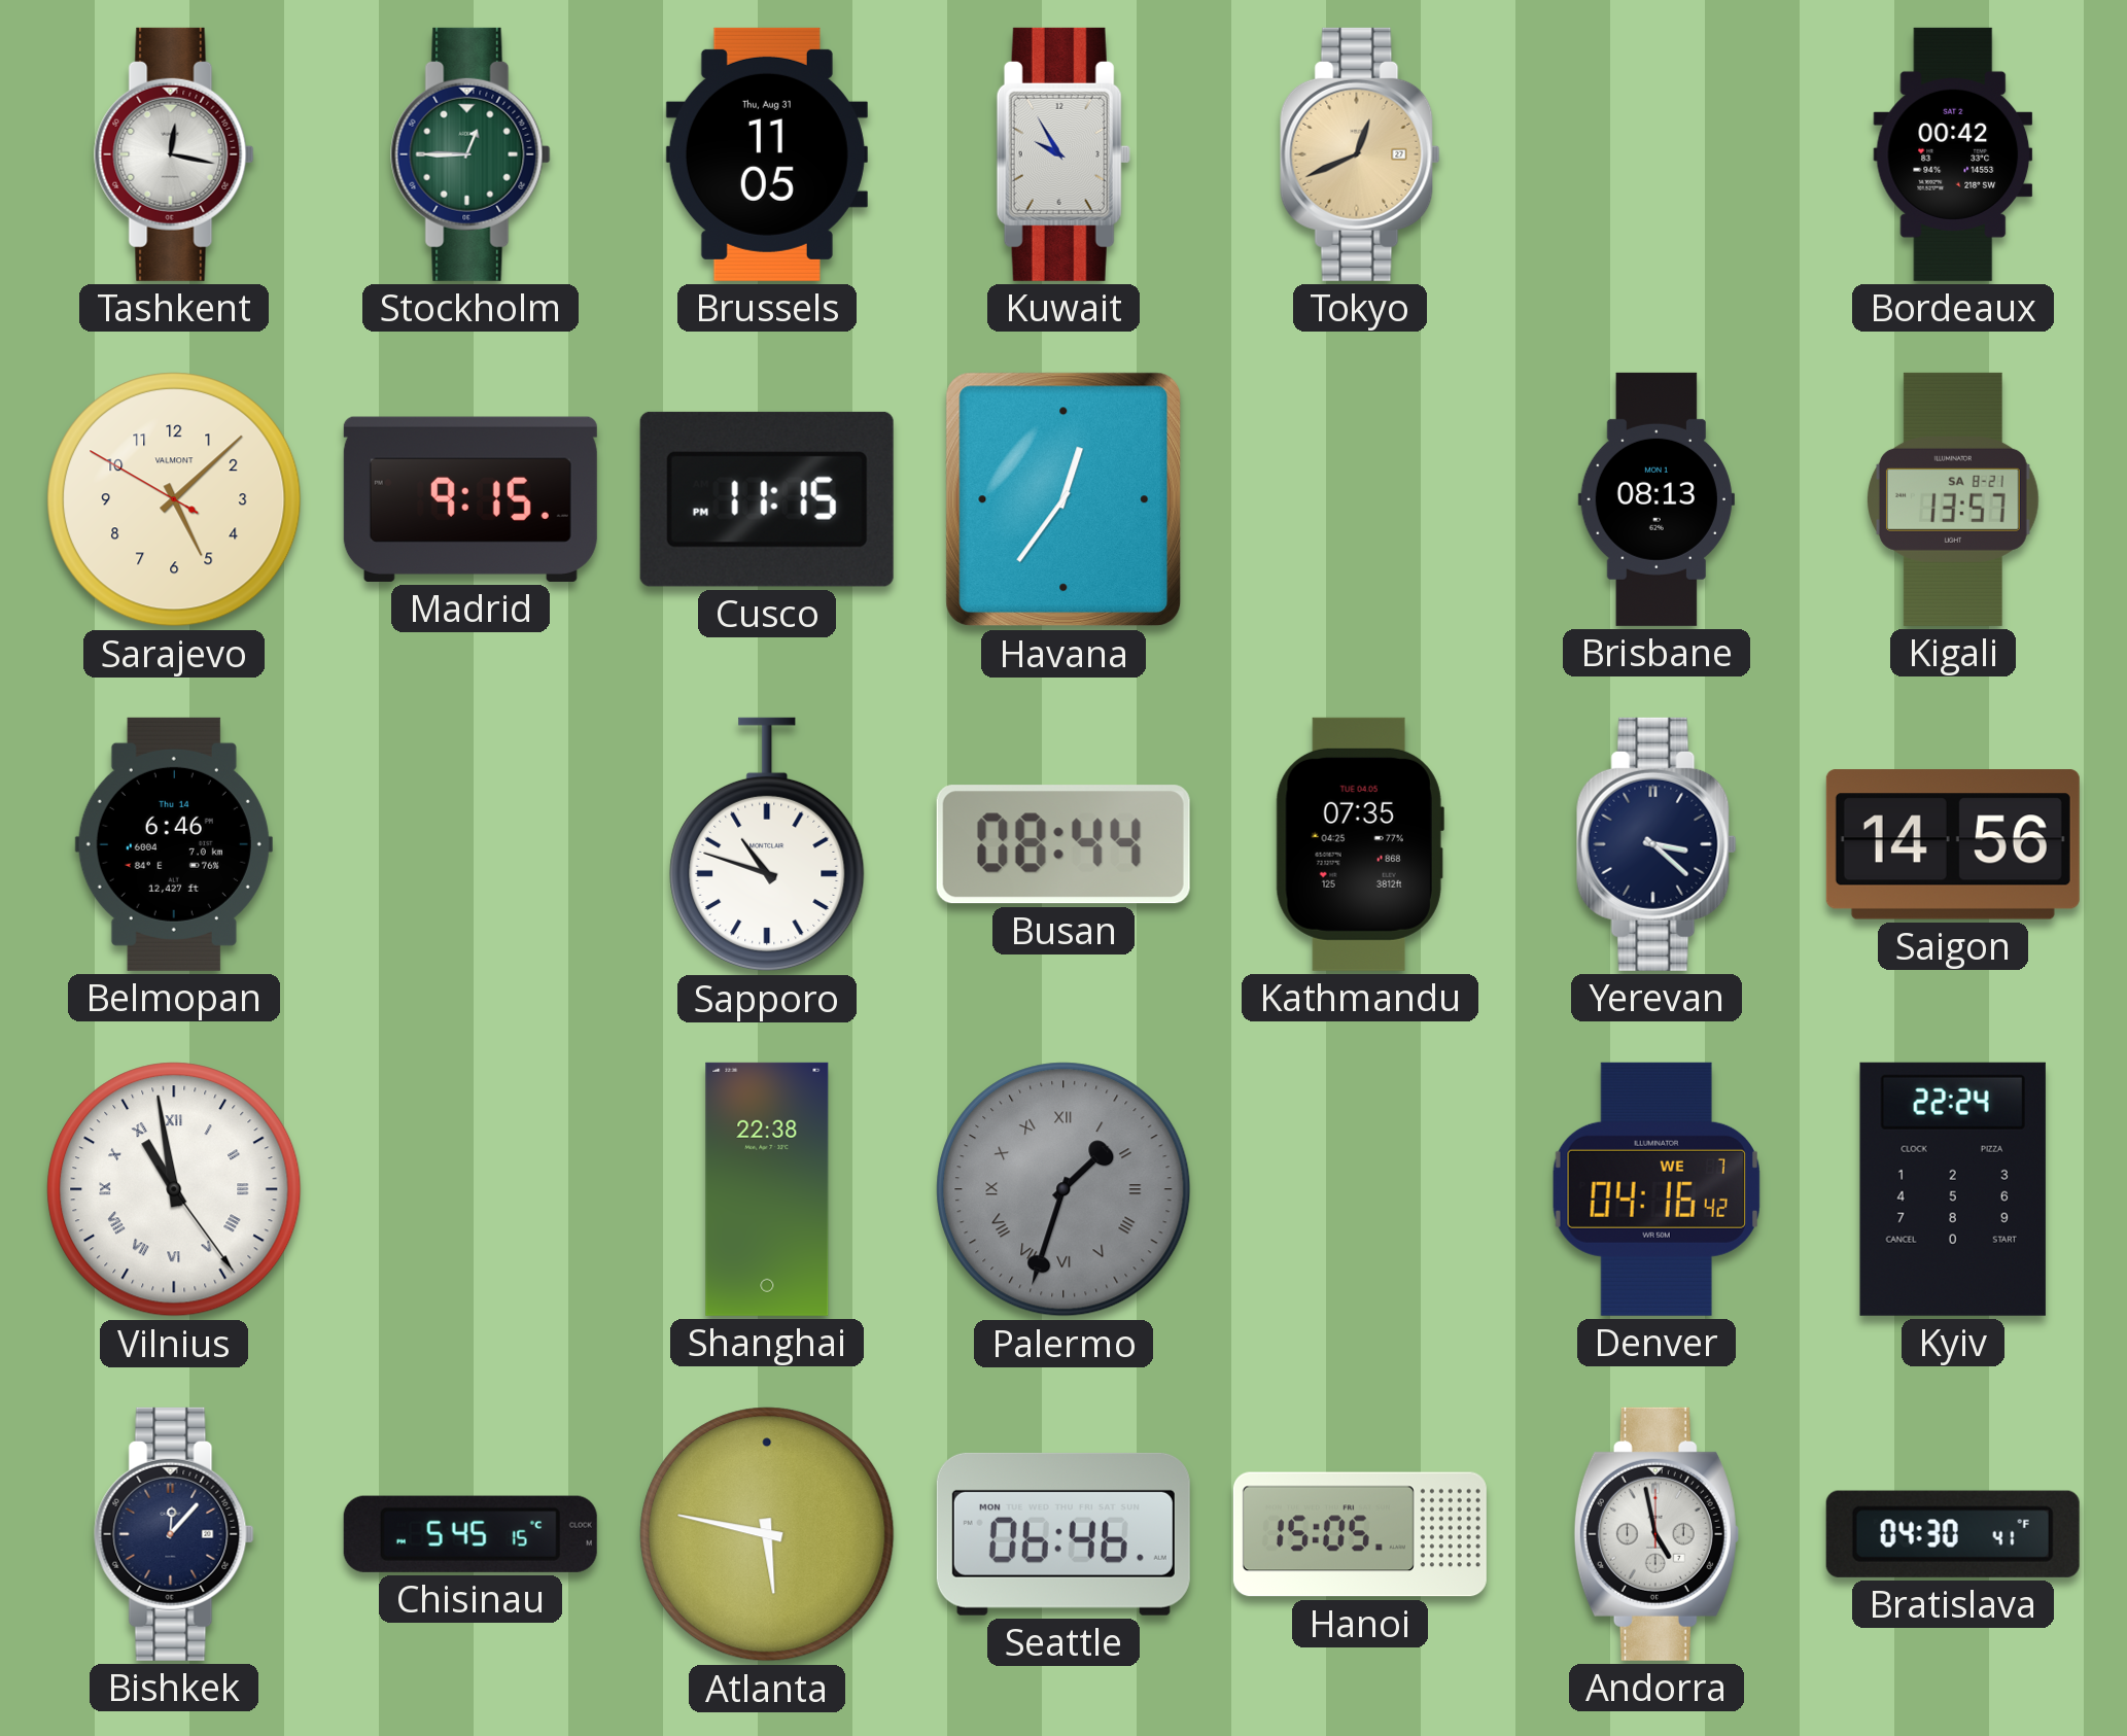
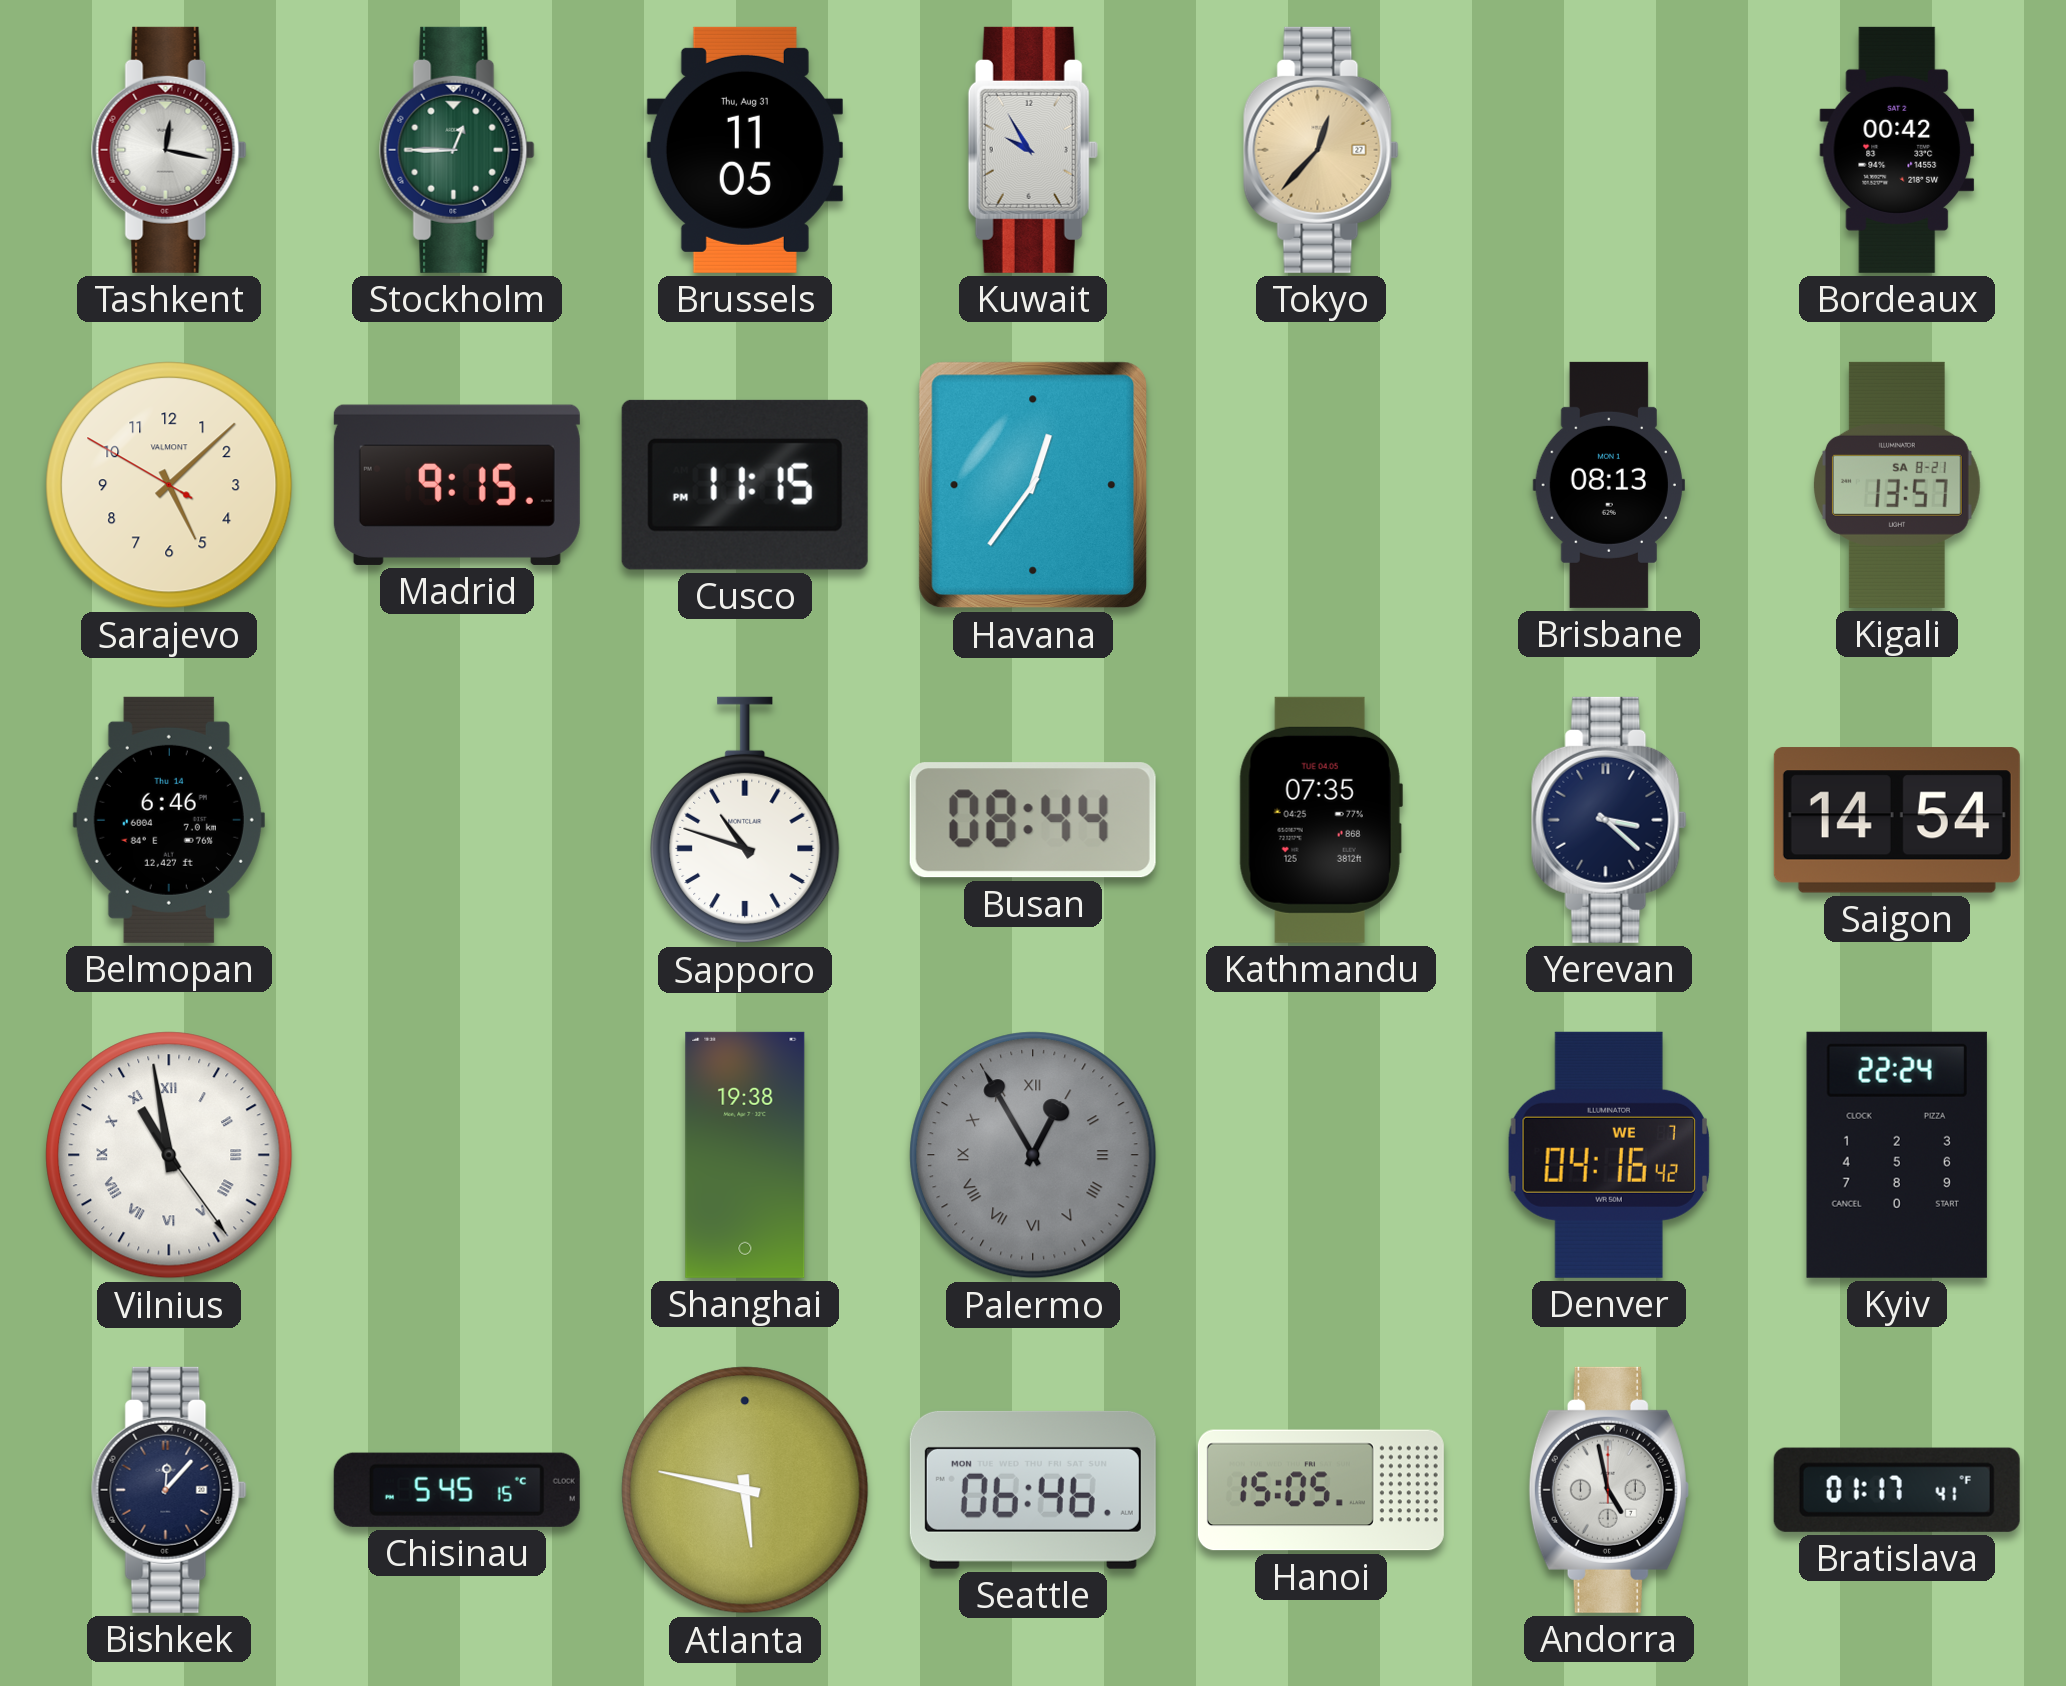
Tokyo: 12:41 -> 12:37
Saigon: 14:56 -> 14:54
Shanghai: 22:38 -> 19:38
Palermo: 1:33 -> 12:55
Bratislava: 04:30 -> 01:17
